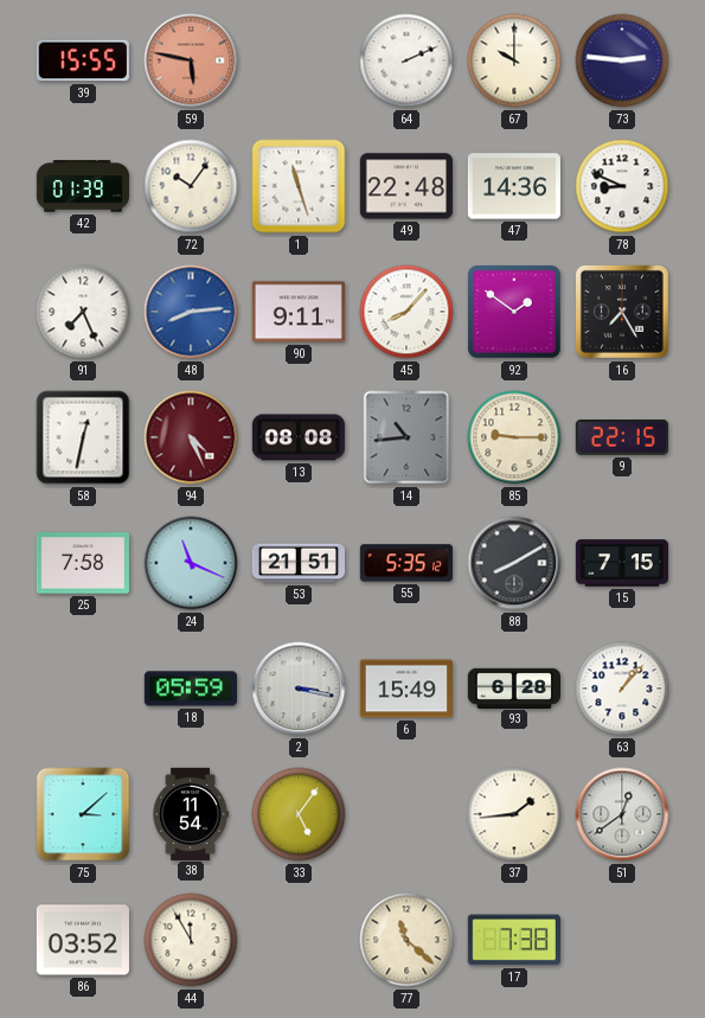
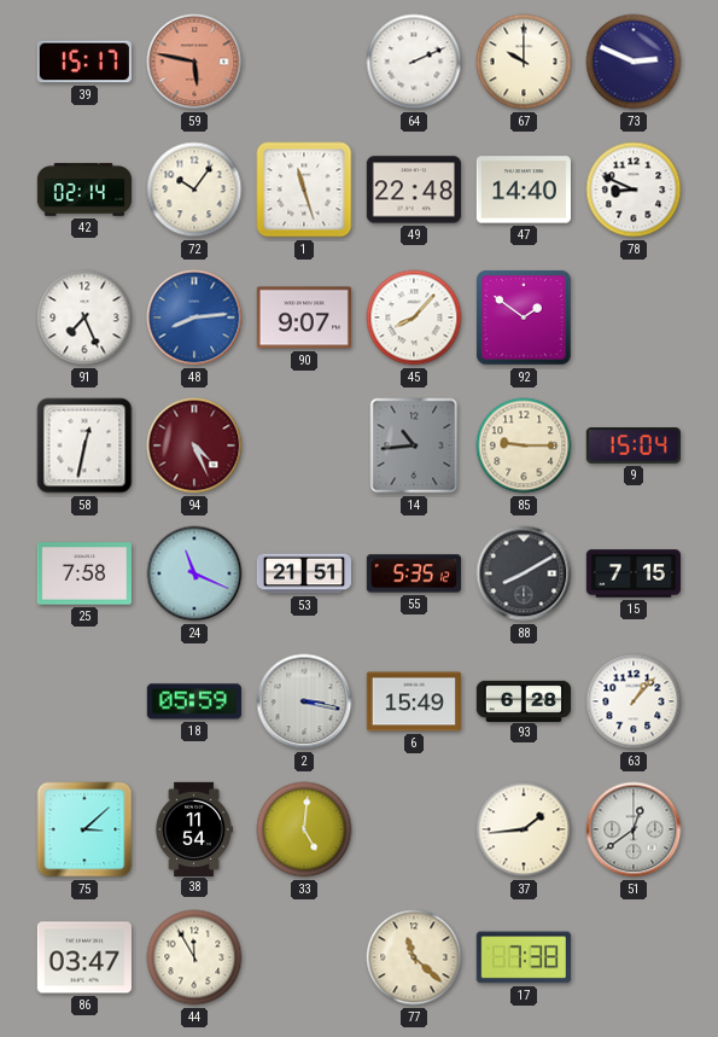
39: 15:55 -> 15:17
73: 2:46 -> 2:49
42: 01:39 -> 02:14
47: 14:36 -> 14:40
90: 9:11 -> 9:07
16: 7:25 -> none
13: 08:08 -> none
9: 22:15 -> 15:04
33: 5:06 -> 5:01
86: 03:52 -> 03:47
